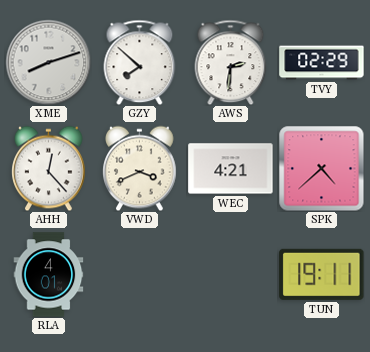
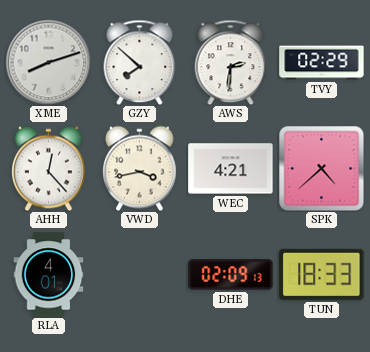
VWD: 3:41 -> 3:43
DHE: none -> 02:09
TUN: 19:11 -> 18:33
